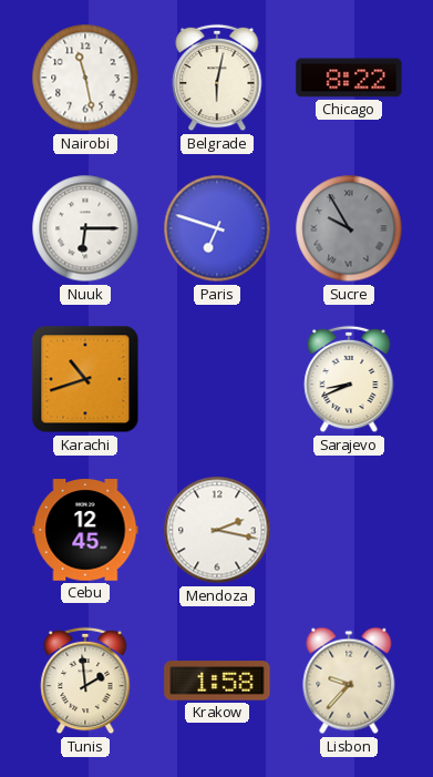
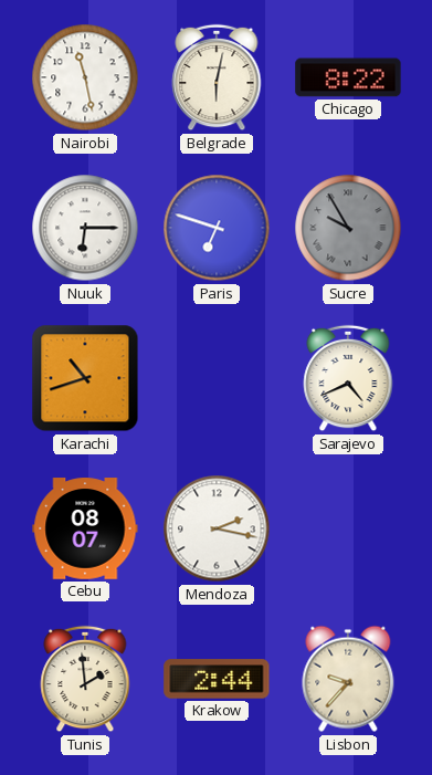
Sarajevo: 8:41 -> 4:41
Cebu: 12:45 -> 08:07
Krakow: 1:58 -> 2:44
